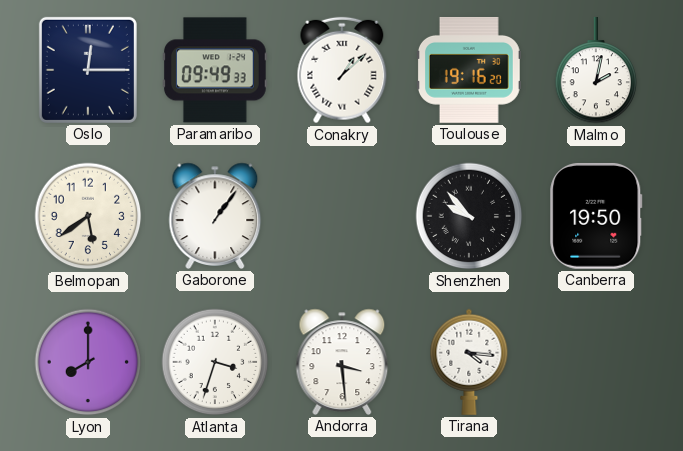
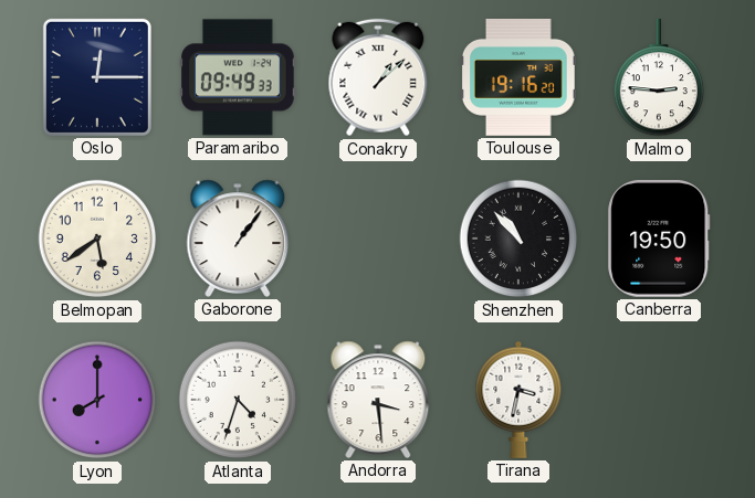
Malmo: 2:02 -> 2:46
Shenzhen: 9:53 -> 10:53
Atlanta: 3:33 -> 4:33
Tirana: 4:16 -> 3:32
